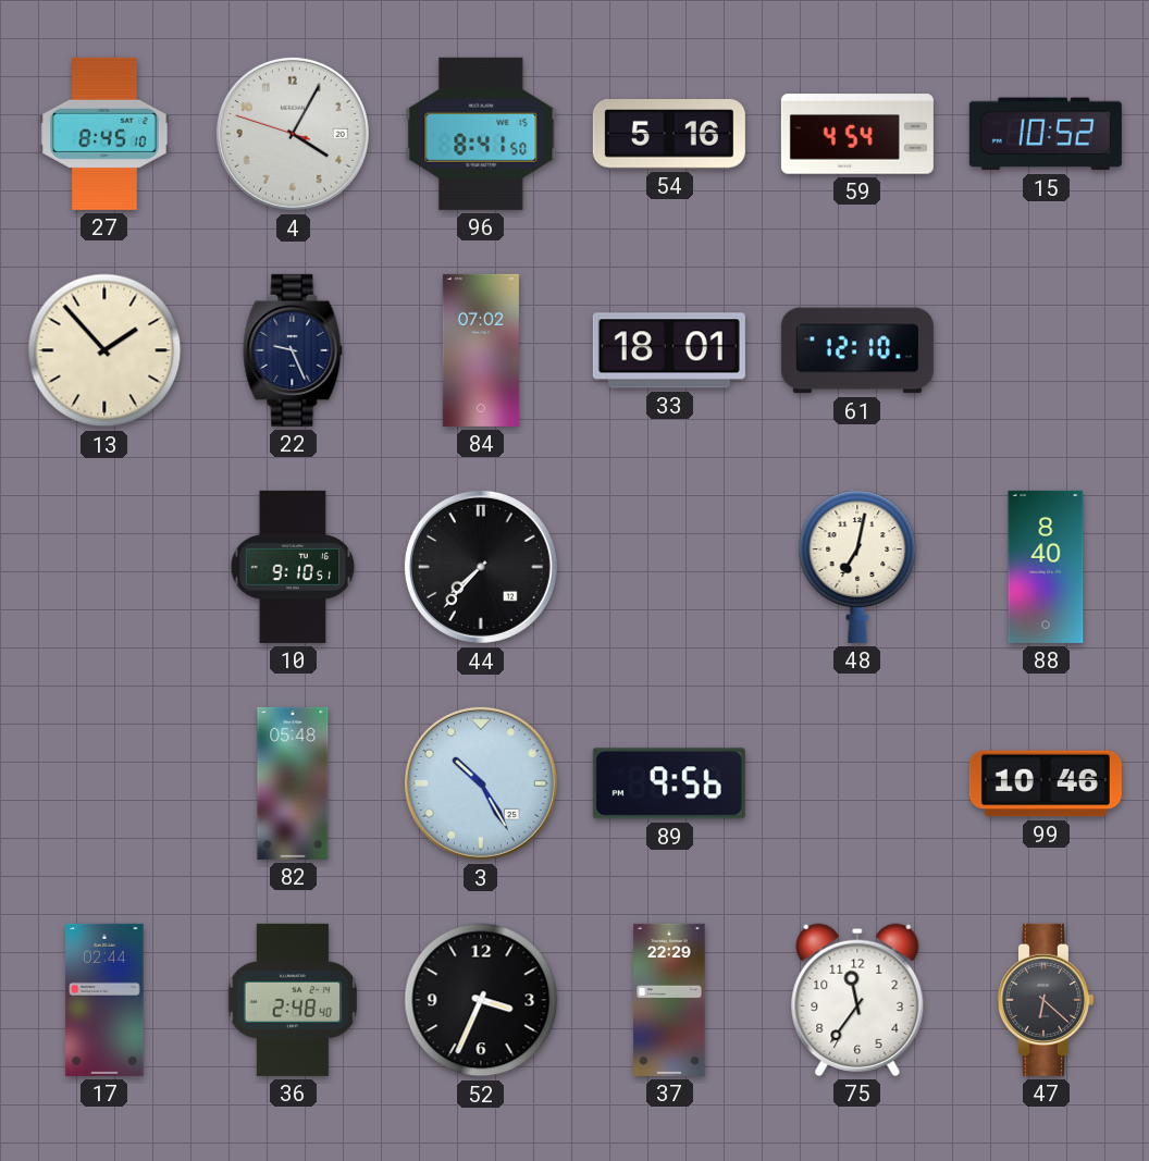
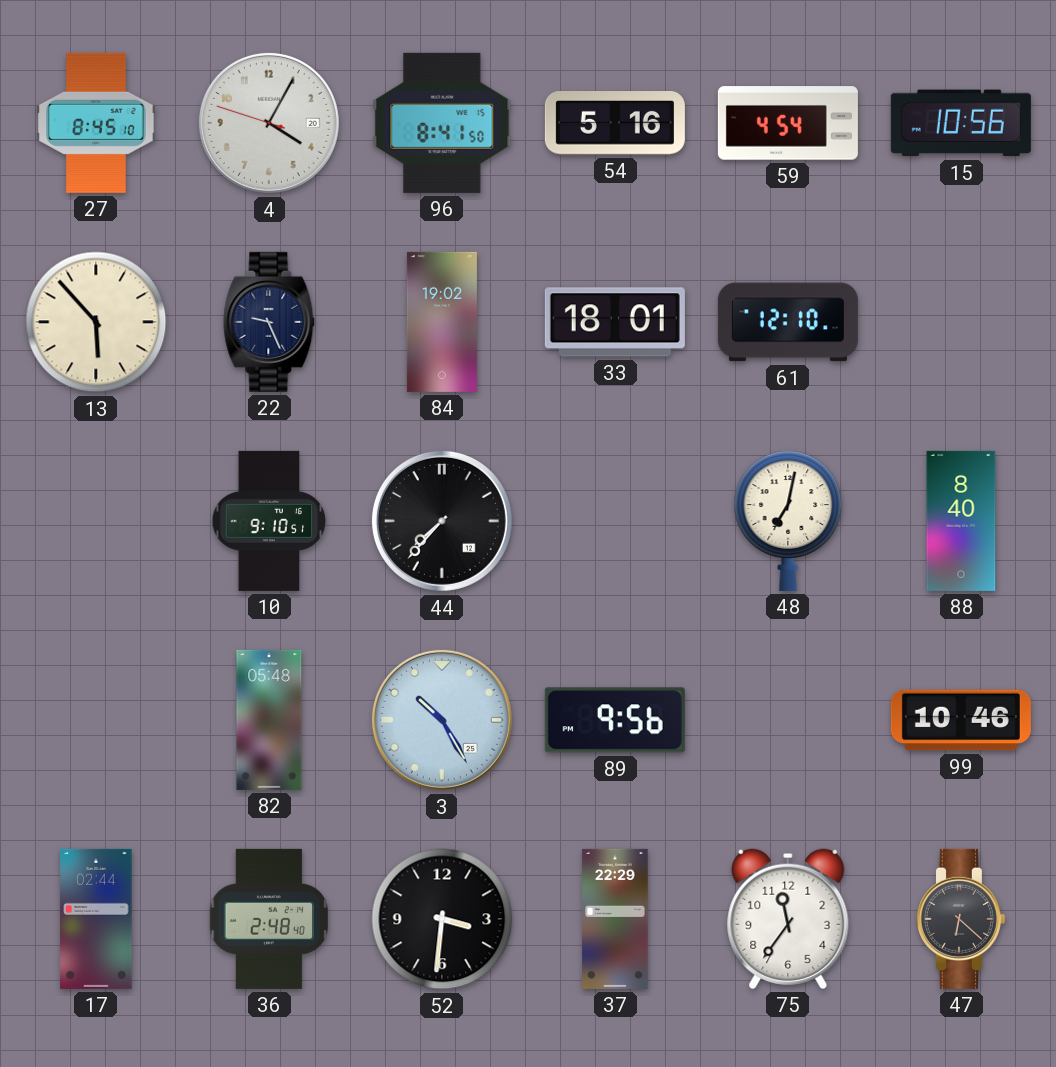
15: 10:52 -> 10:56
13: 1:53 -> 5:53
84: 07:02 -> 19:02
52: 3:34 -> 3:31
